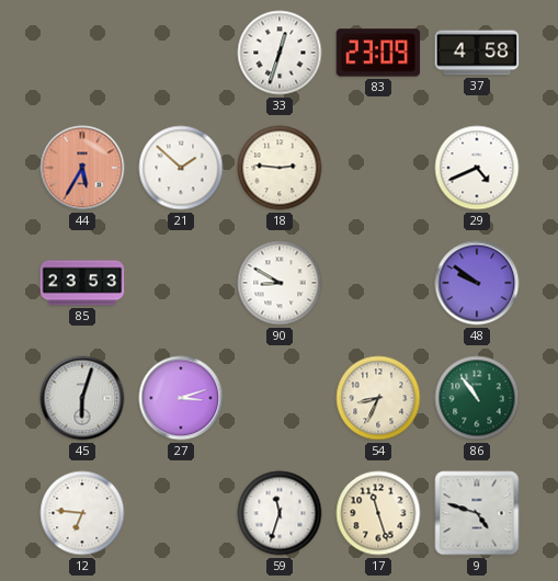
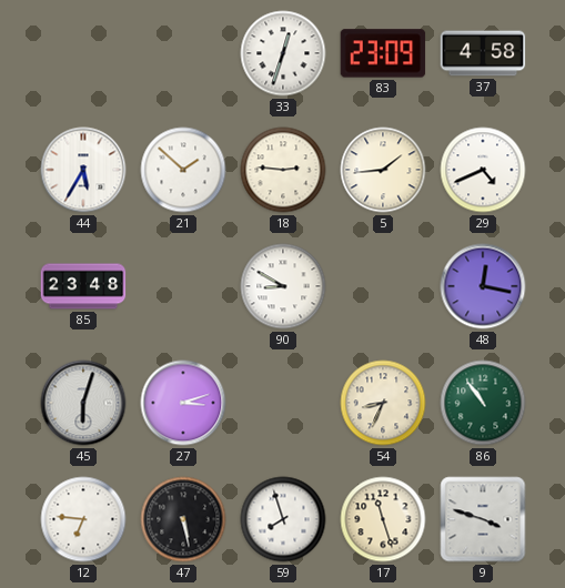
44 dial: salmon -> white
5: none -> 1:44
85: 23:53 -> 23:48
48: 9:51 -> 12:17
47: none -> 5:28
59: 11:33 -> 7:57
9: 4:48 -> 3:48
